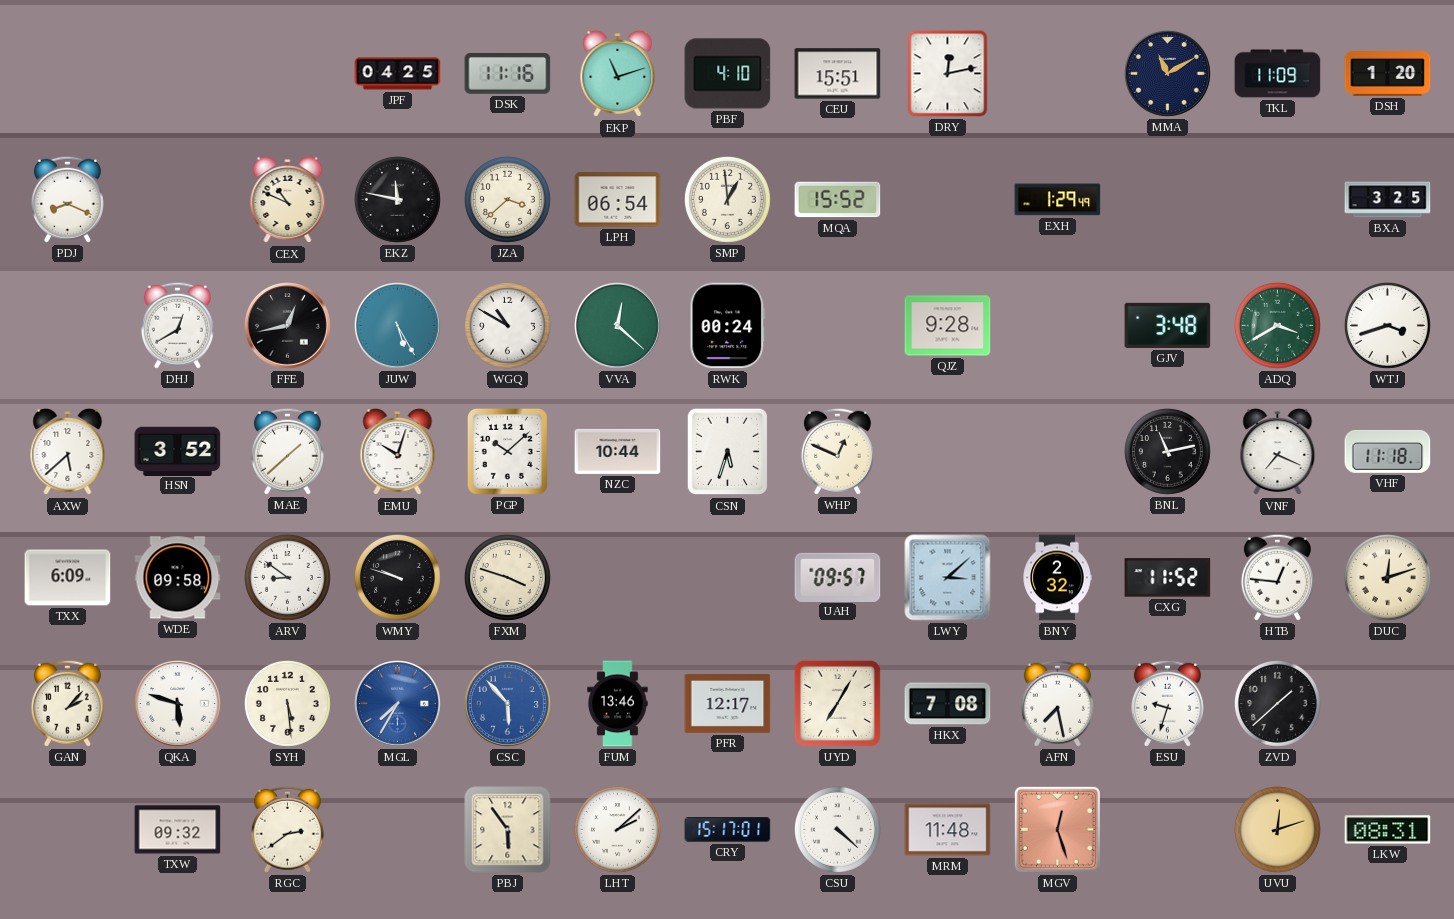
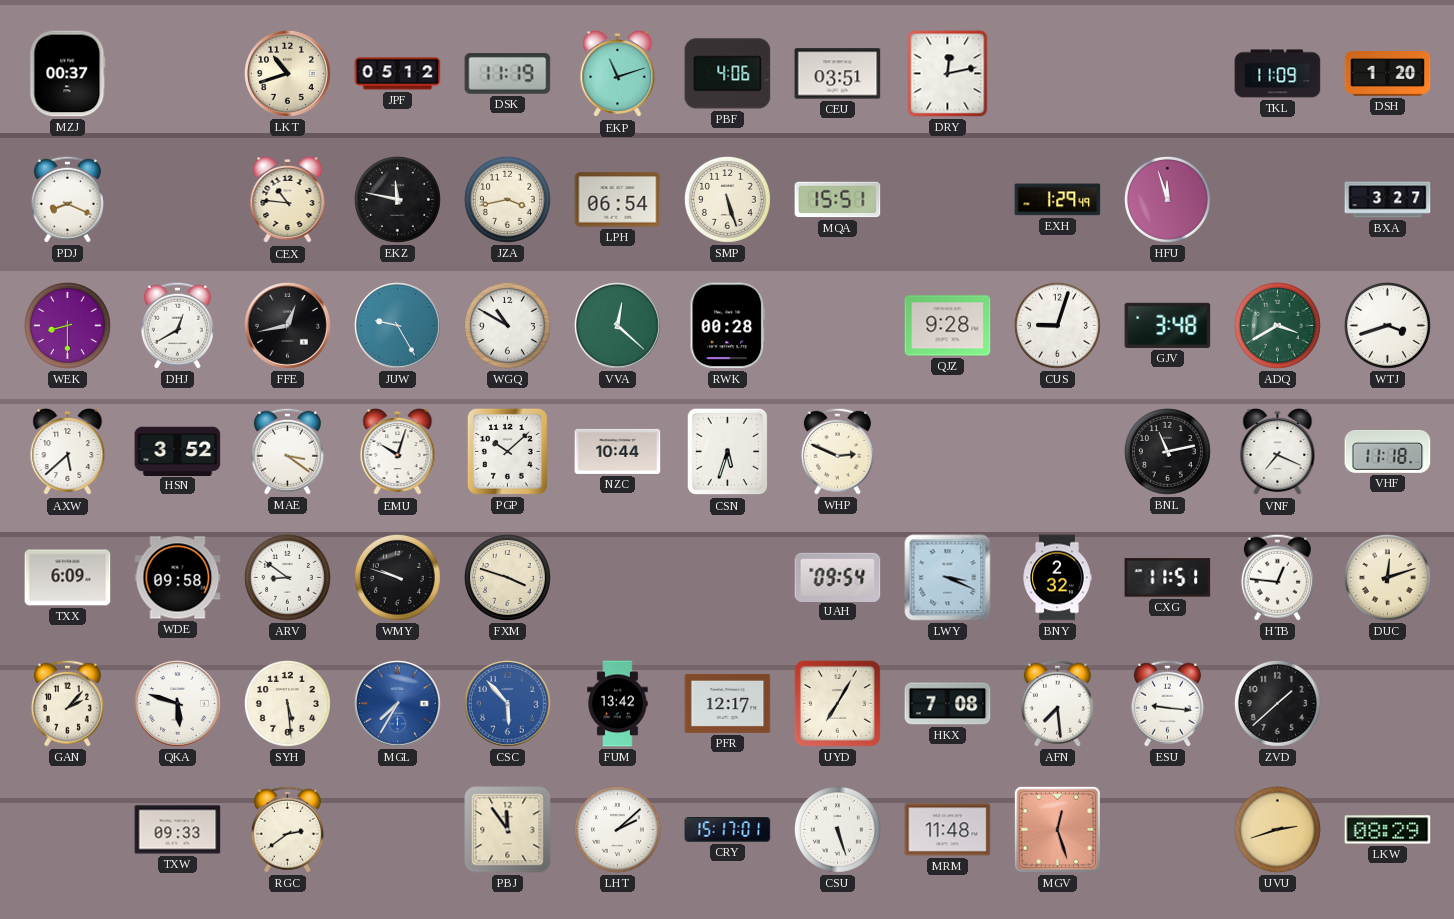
MZJ: none -> 00:37
LKT: none -> 10:42
JPF: 04:25 -> 05:12
DSK: 11:16 -> 11:19
PBF: 4:10 -> 4:06
CEU: 15:51 -> 03:51
MMA: 11:10 -> none
CEX: 10:49 -> 10:46
JZA: 3:38 -> 3:43
SMP: 12:59 -> 5:27
MQA: 15:52 -> 15:51
HFU: none -> 11:57
BXA: 3:25 -> 3:27
WEK: none -> 8:30
JUW: 5:25 -> 9:25
RWK: 00:24 -> 00:28
CUS: none -> 9:03
MAE: 1:38 -> 3:21
WHP: 12:49 -> 2:49
UAH: 09:57 -> 09:54
LWY: 3:08 -> 3:19
CXG: 11:52 -> 11:51
FUM: 13:46 -> 13:42
AFN: 7:28 -> 7:29
ESU: 9:33 -> 9:16
TXW: 09:32 -> 09:33
PBJ: 5:54 -> 11:54
CSU: 4:22 -> 5:27
UVU: 12:12 -> 2:42
LKW: 08:31 -> 08:29
